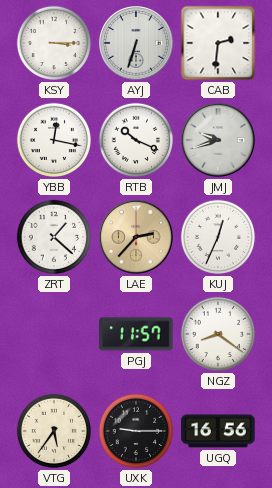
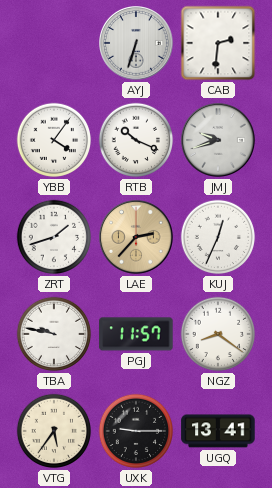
KSY: 3:15 -> none
YBB: 12:17 -> 4:06
ZRT: 1:22 -> 1:42
TBA: none -> 9:47
UGQ: 16:56 -> 13:41
